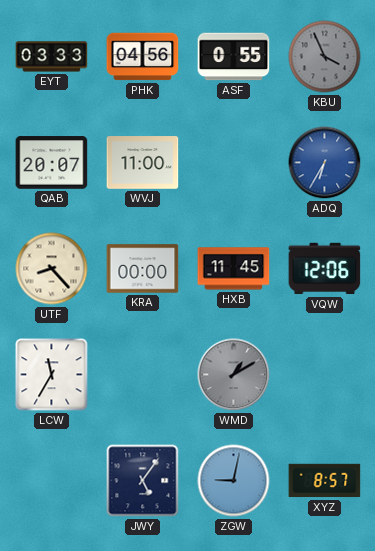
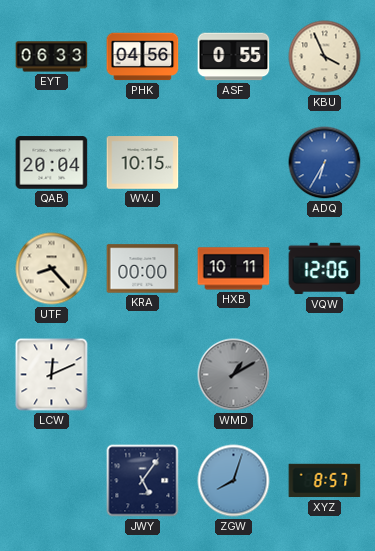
EYT: 03:33 -> 06:33
KBU dial: grey -> cream
QAB: 20:07 -> 20:04
WVJ: 11:00 -> 10:15
HXB: 11:45 -> 10:11
LCW: 11:35 -> 12:11
ZGW: 9:02 -> 8:03
